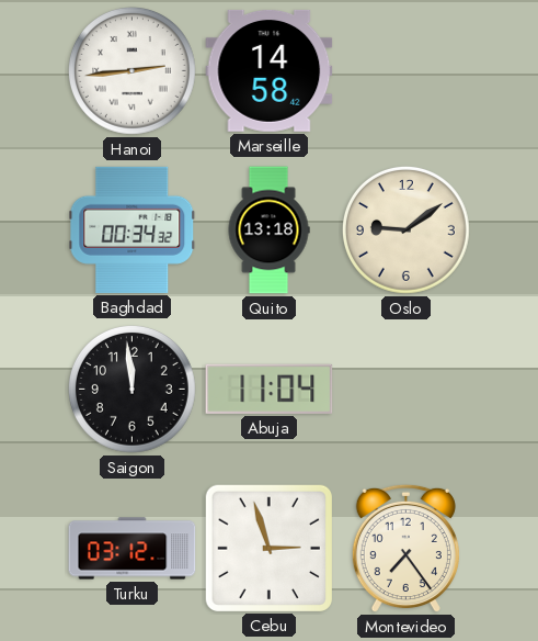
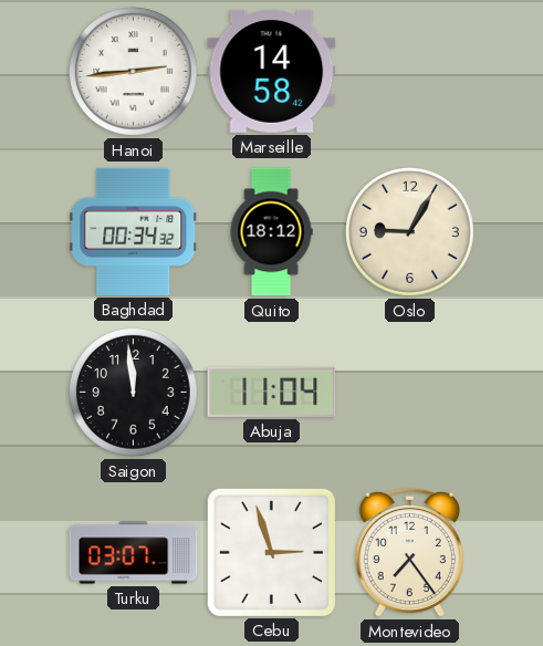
Quito: 13:18 -> 18:12
Oslo: 9:09 -> 9:05
Turku: 03:12 -> 03:07
